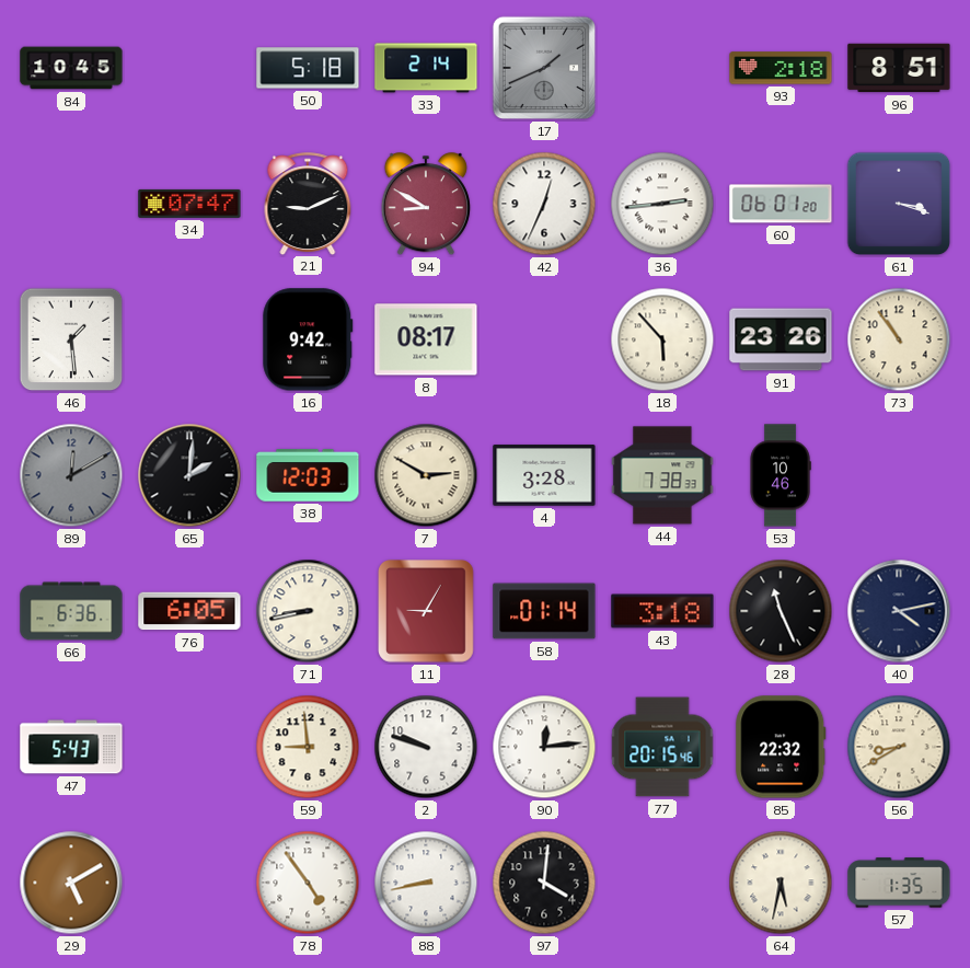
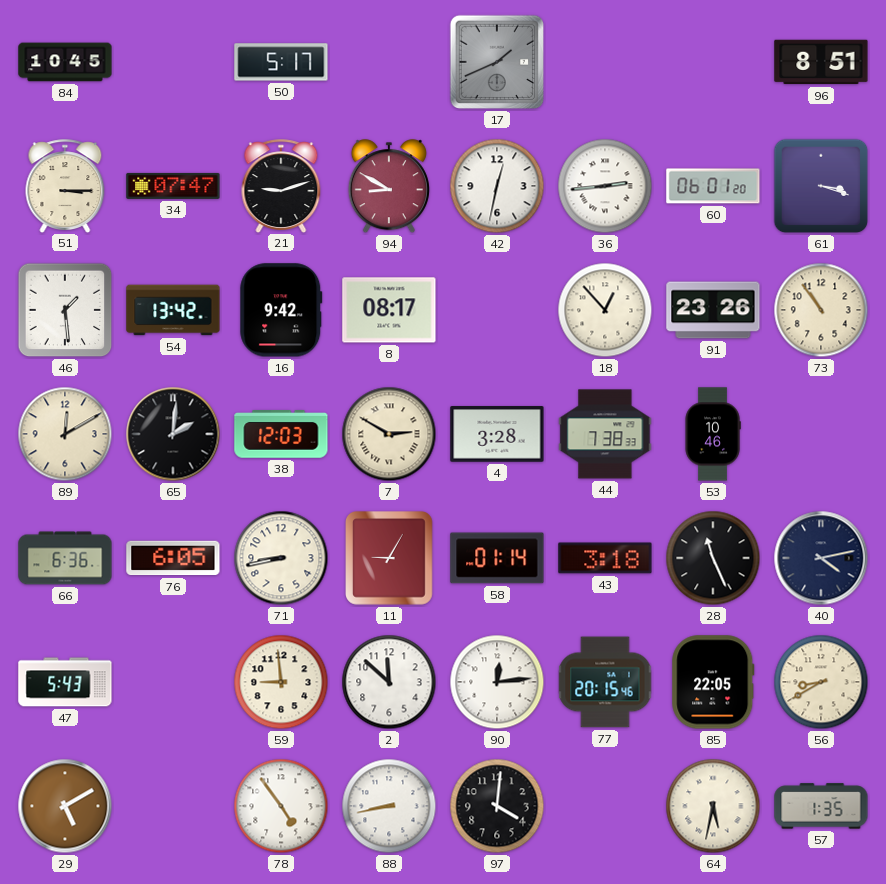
50: 5:18 -> 5:17
33: 2:14 -> none
93: 2:18 -> none
51: none -> 3:15
21: 9:11 -> 9:12
42: 12:34 -> 12:32
54: none -> 13:42
18: 5:53 -> 12:53
89 dial: grey -> cream
2: 9:48 -> 11:52
85: 22:32 -> 22:05
